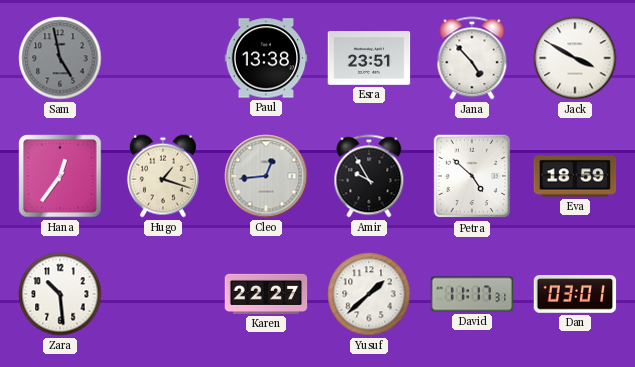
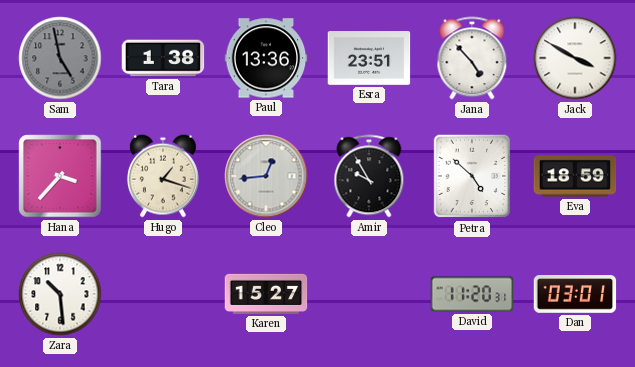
Tara: none -> 1:38
Paul: 13:38 -> 13:36
Hana: 12:36 -> 3:37
Karen: 22:27 -> 15:27
Yusuf: 1:38 -> none
David: 11:17 -> 11:20
